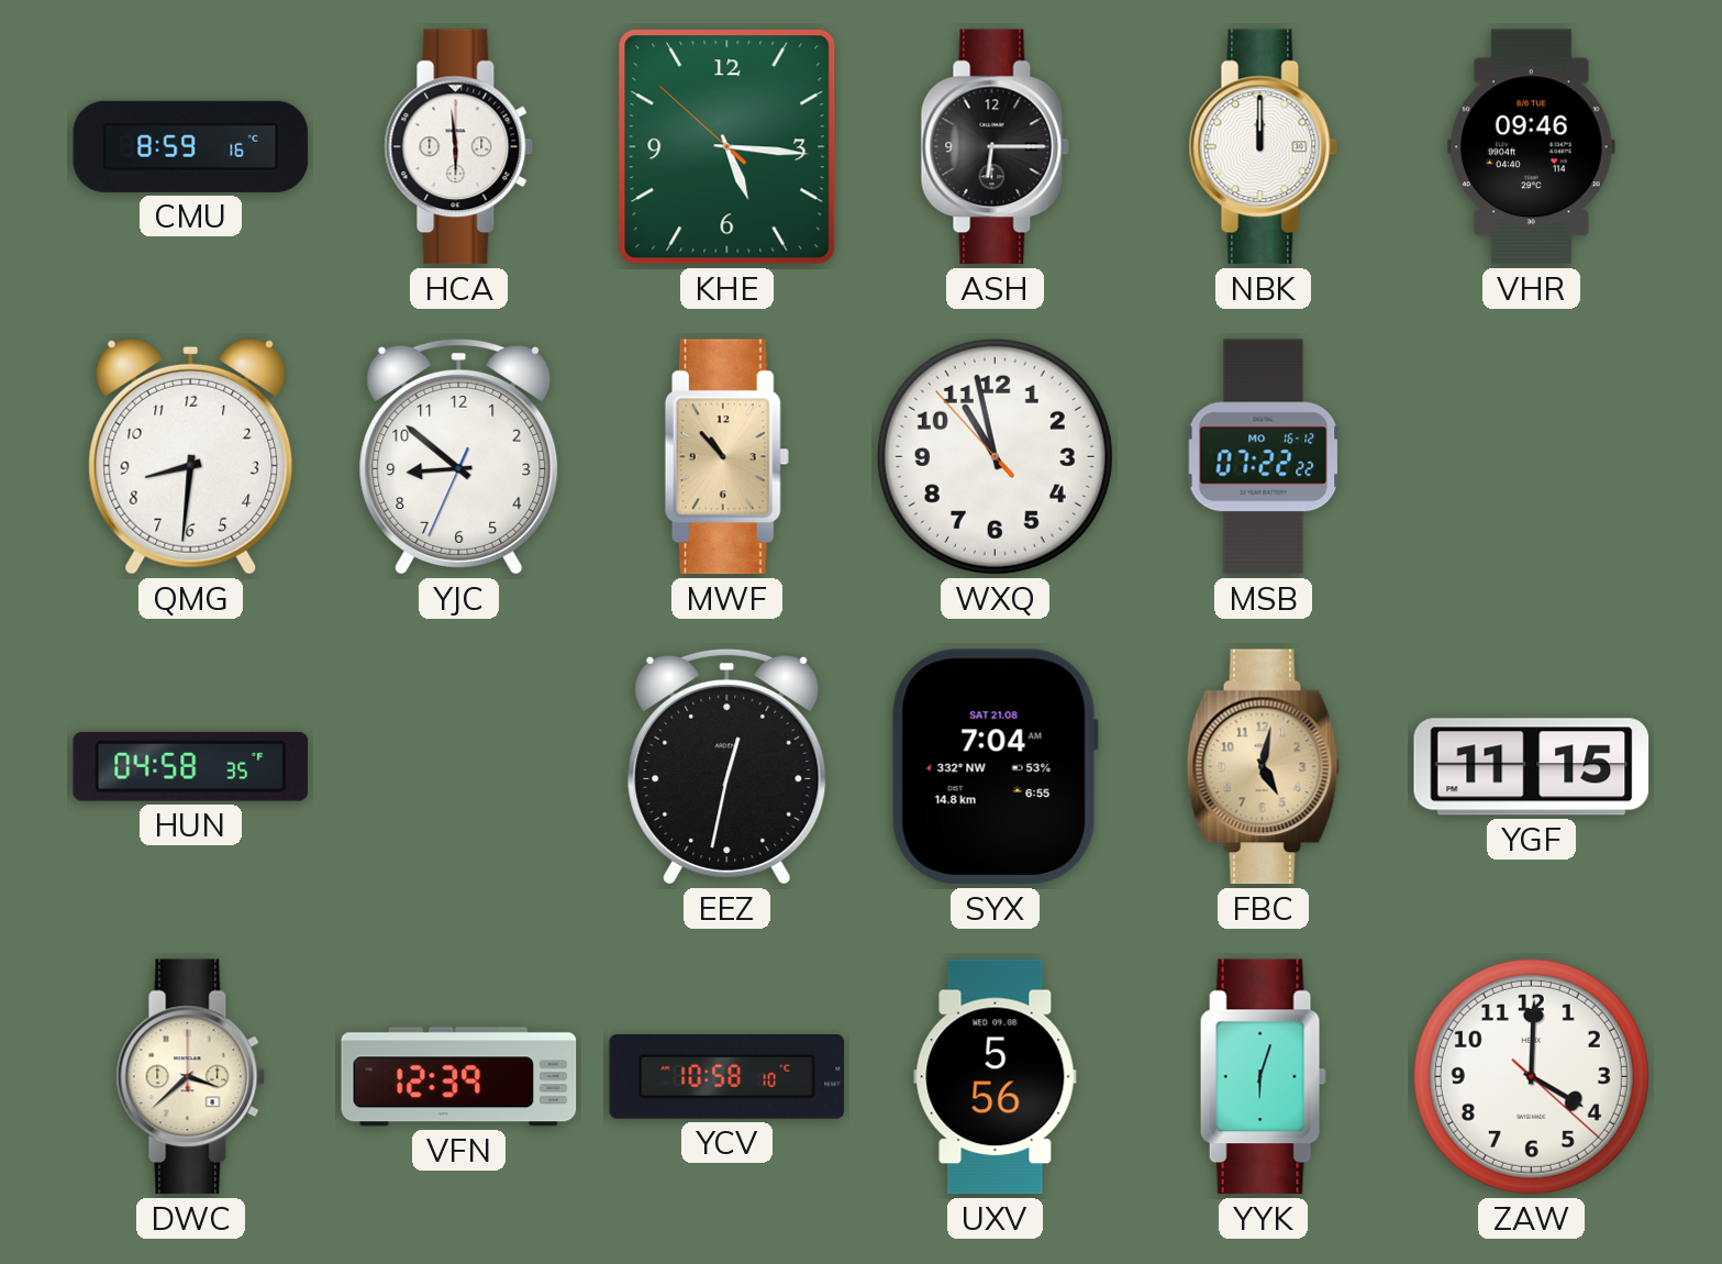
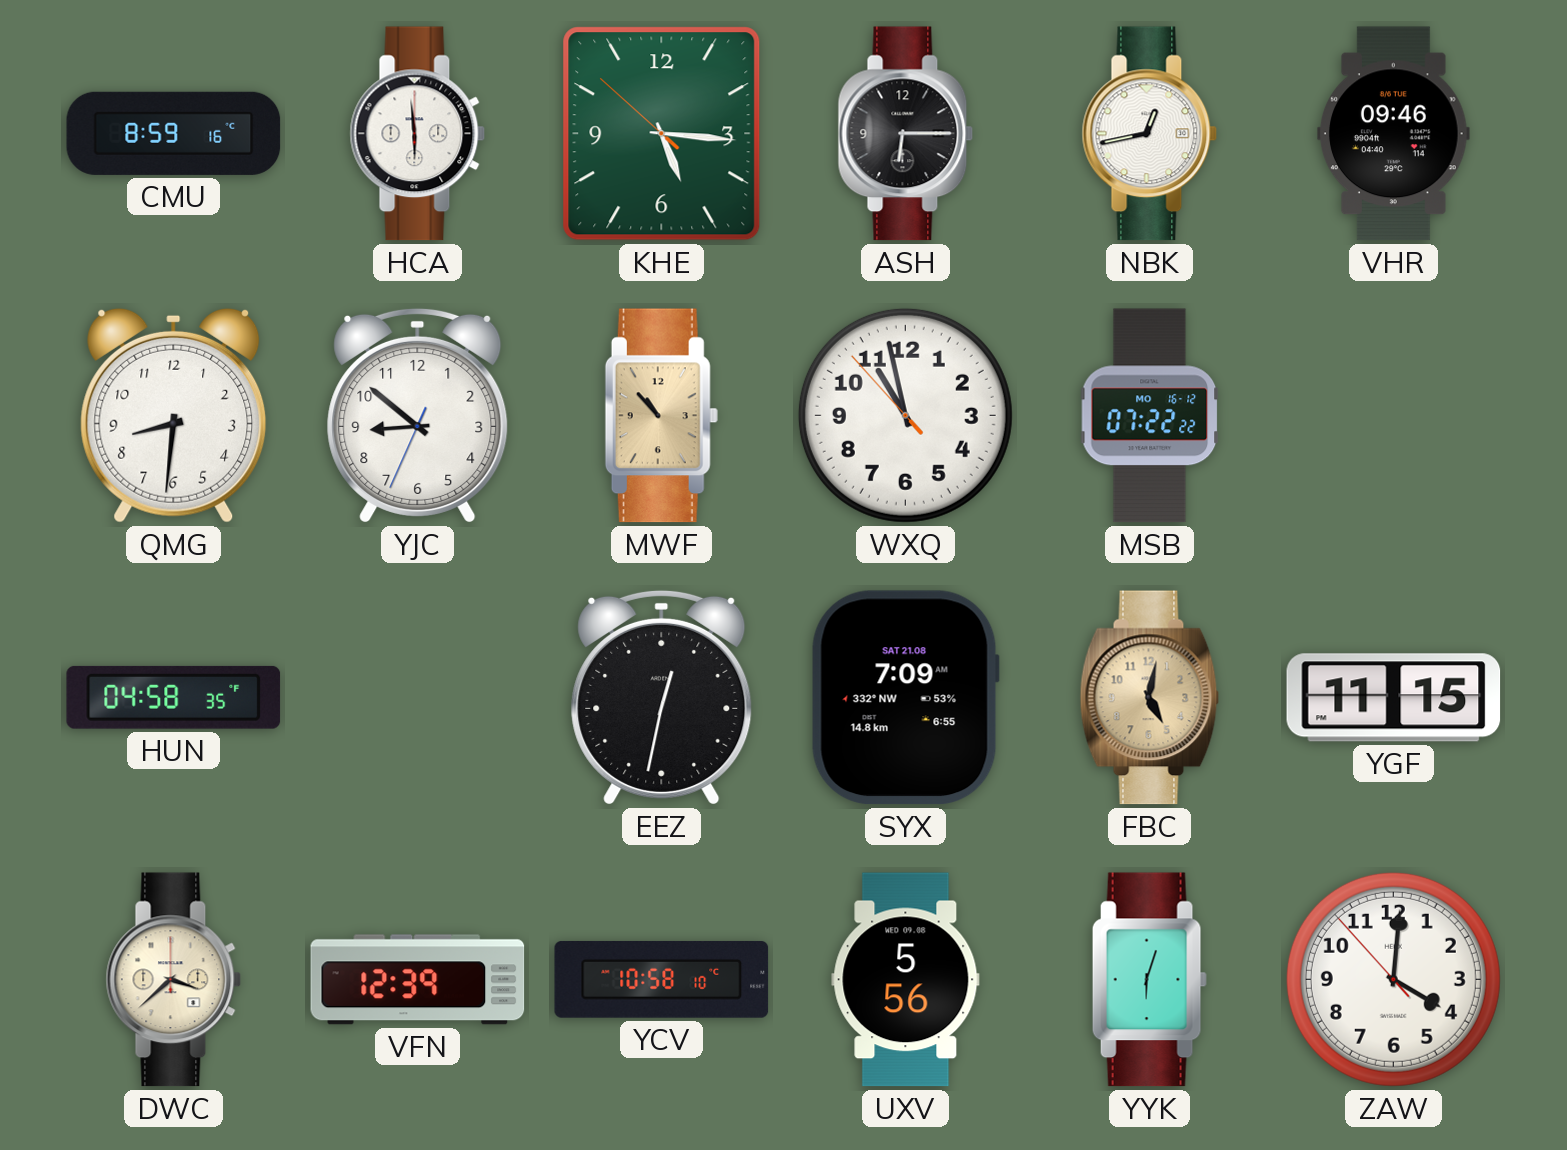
NBK: 12:00 -> 12:43
SYX: 7:04 -> 7:09
ZAW: 4:00:22 -> 4:00:53
